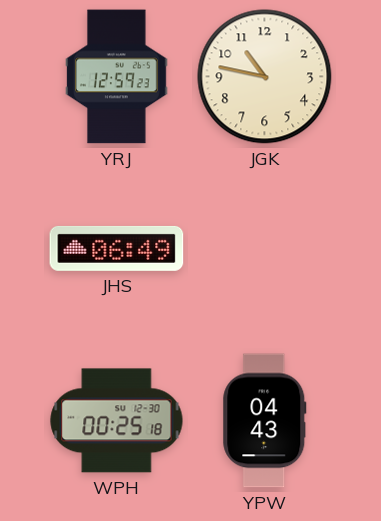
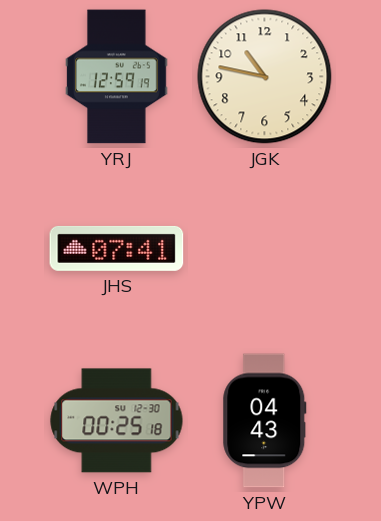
YRJ: 12:59:23 -> 12:59:19
JHS: 06:49 -> 07:41
